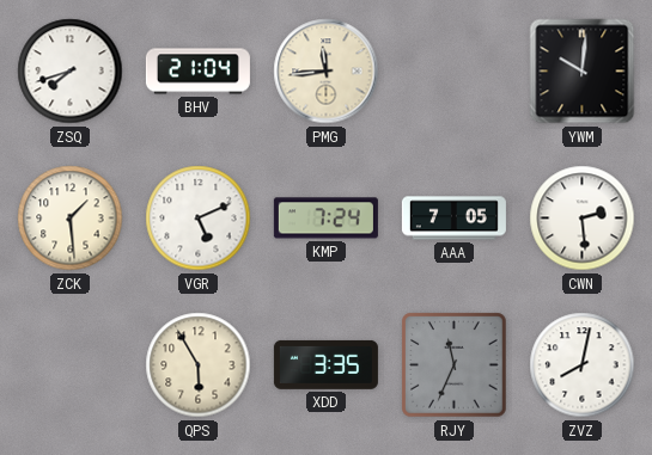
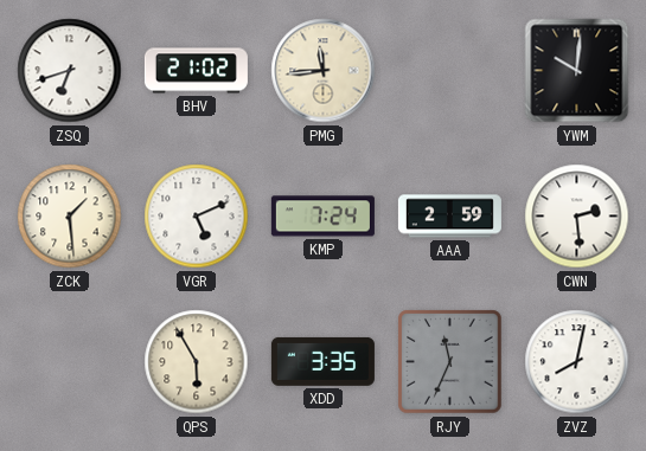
ZSQ: 7:42 -> 6:42
BHV: 21:04 -> 21:02
AAA: 7:05 -> 2:59
